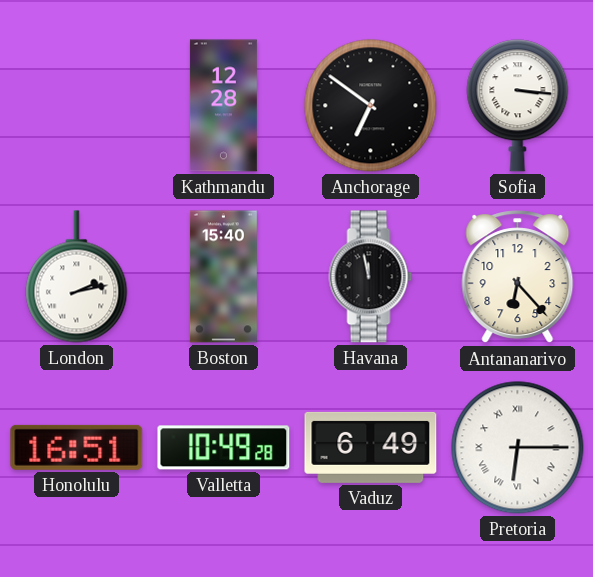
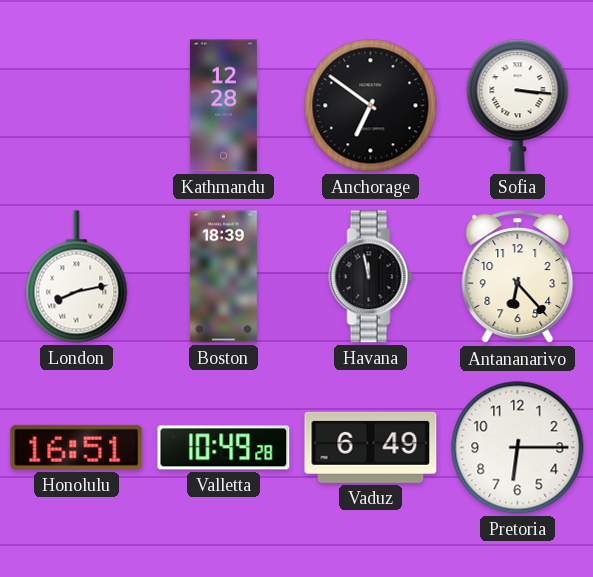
London: 2:13 -> 8:13
Boston: 15:40 -> 18:39
Pretoria numerals: Roman -> Arabic
